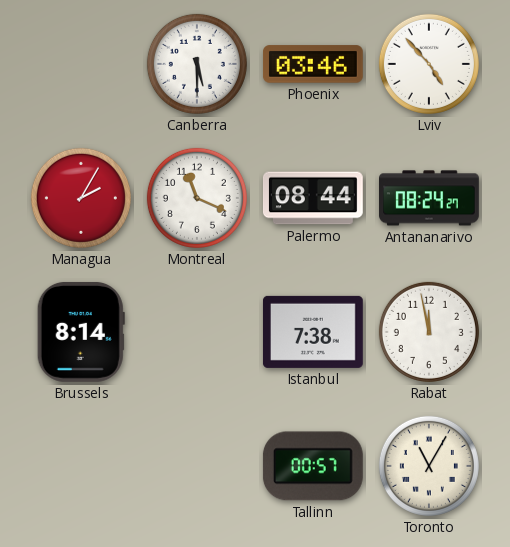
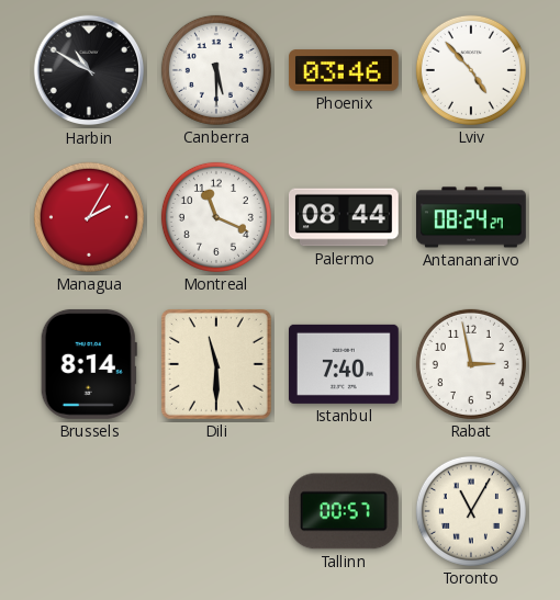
Harbin: none -> 10:50
Dili: none -> 11:30
Istanbul: 7:38 -> 7:40
Rabat: 11:58 -> 2:58
